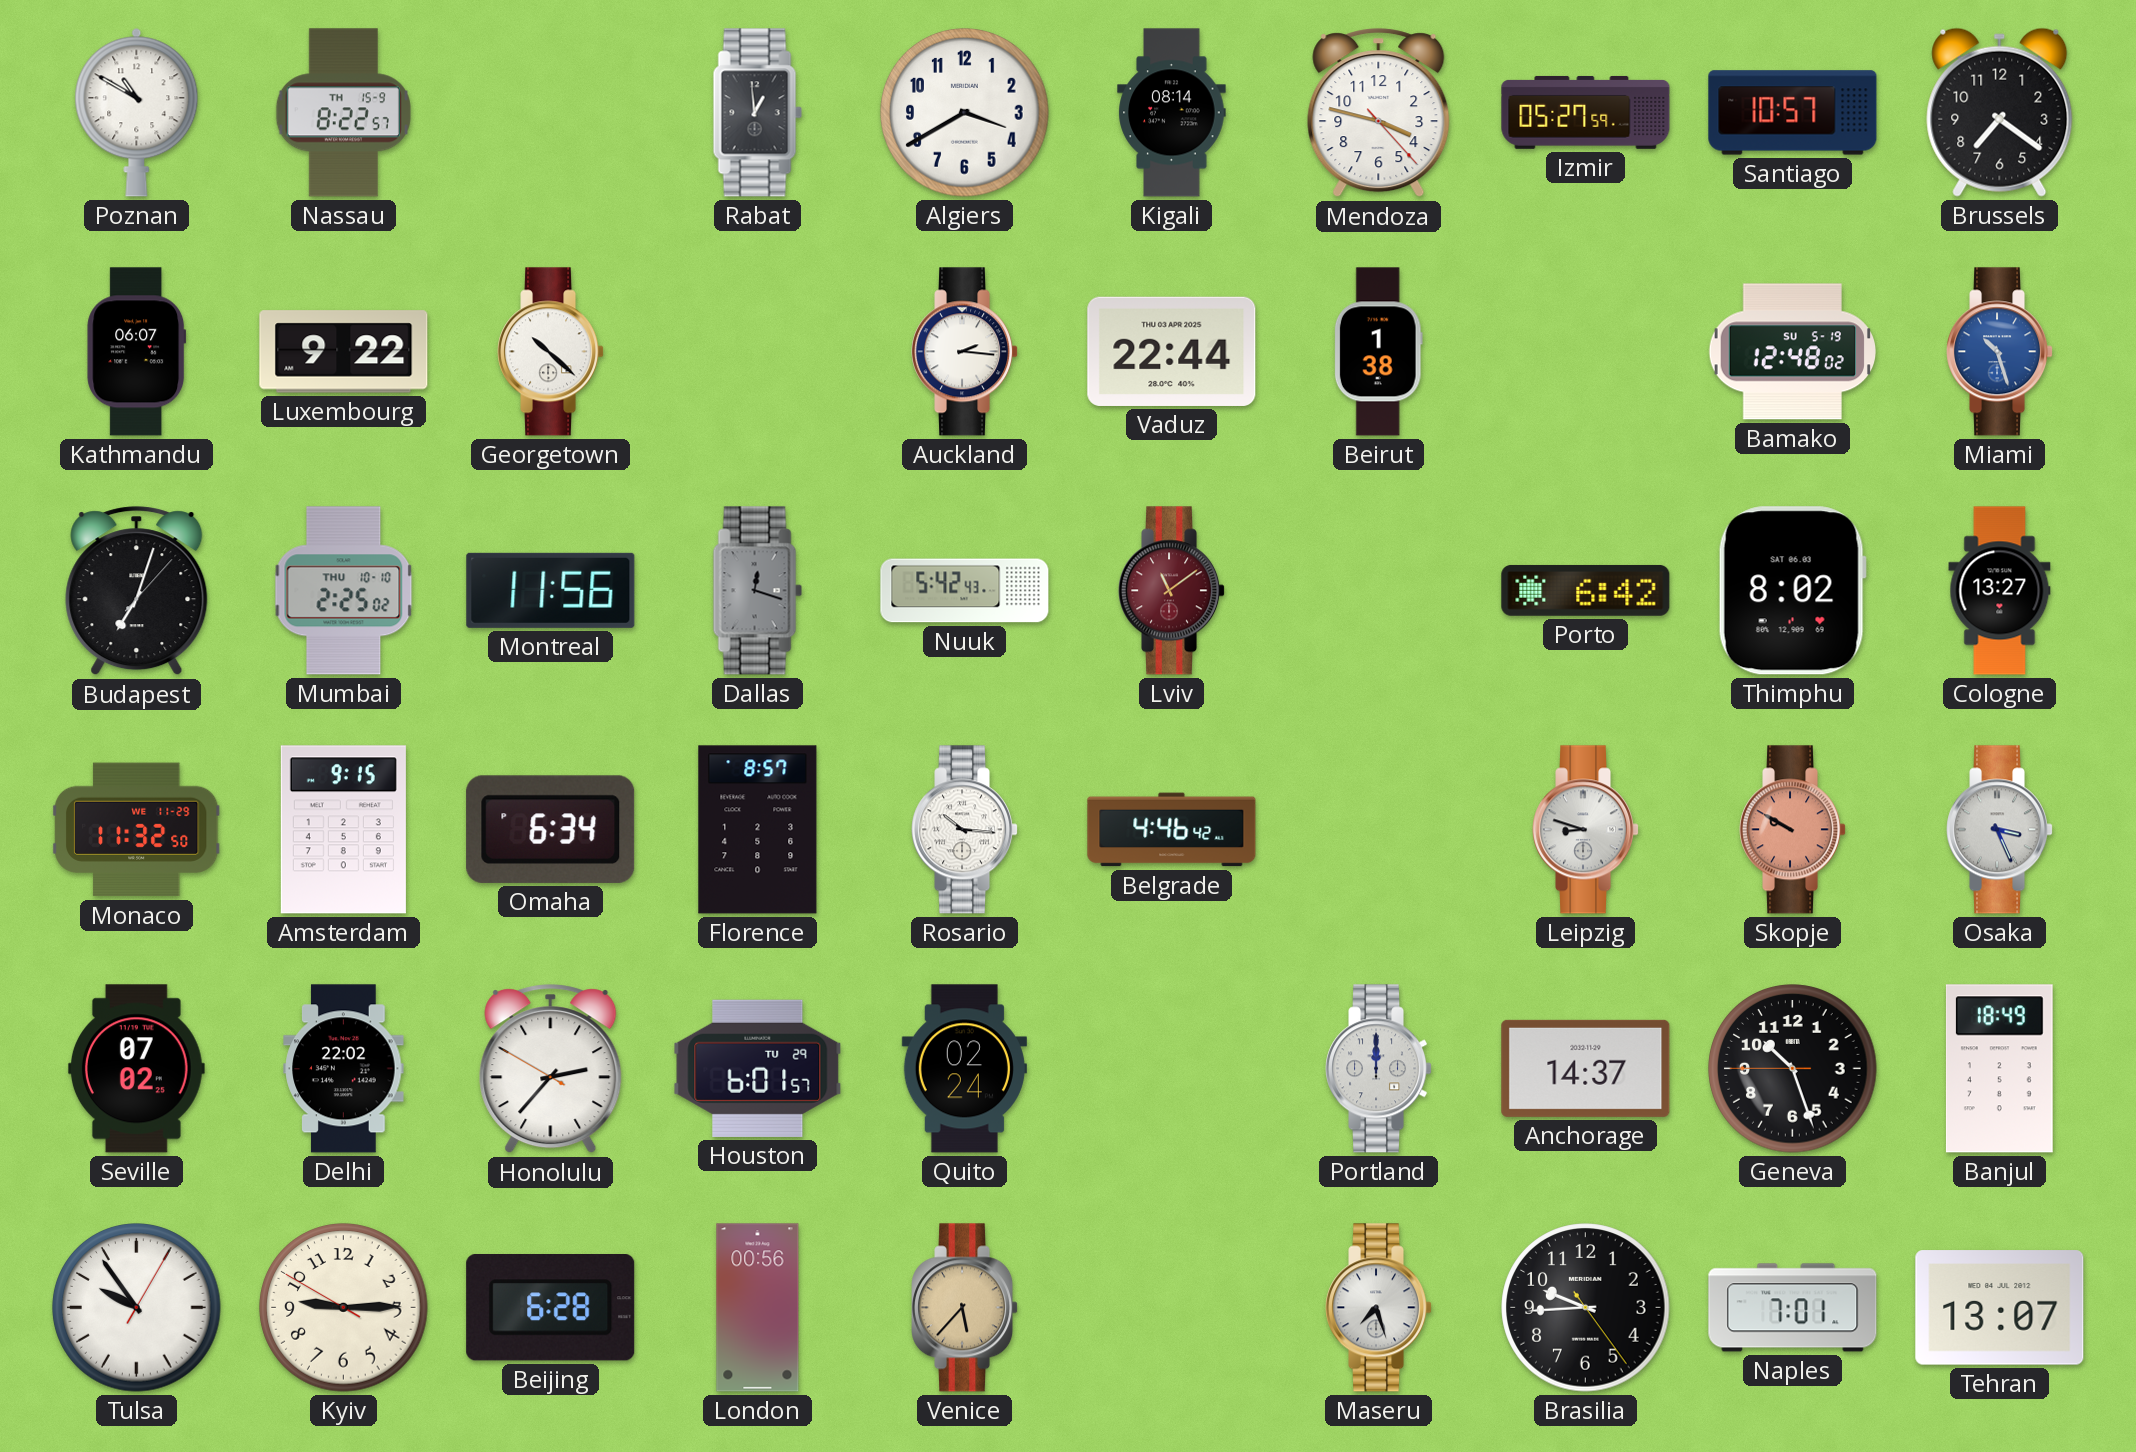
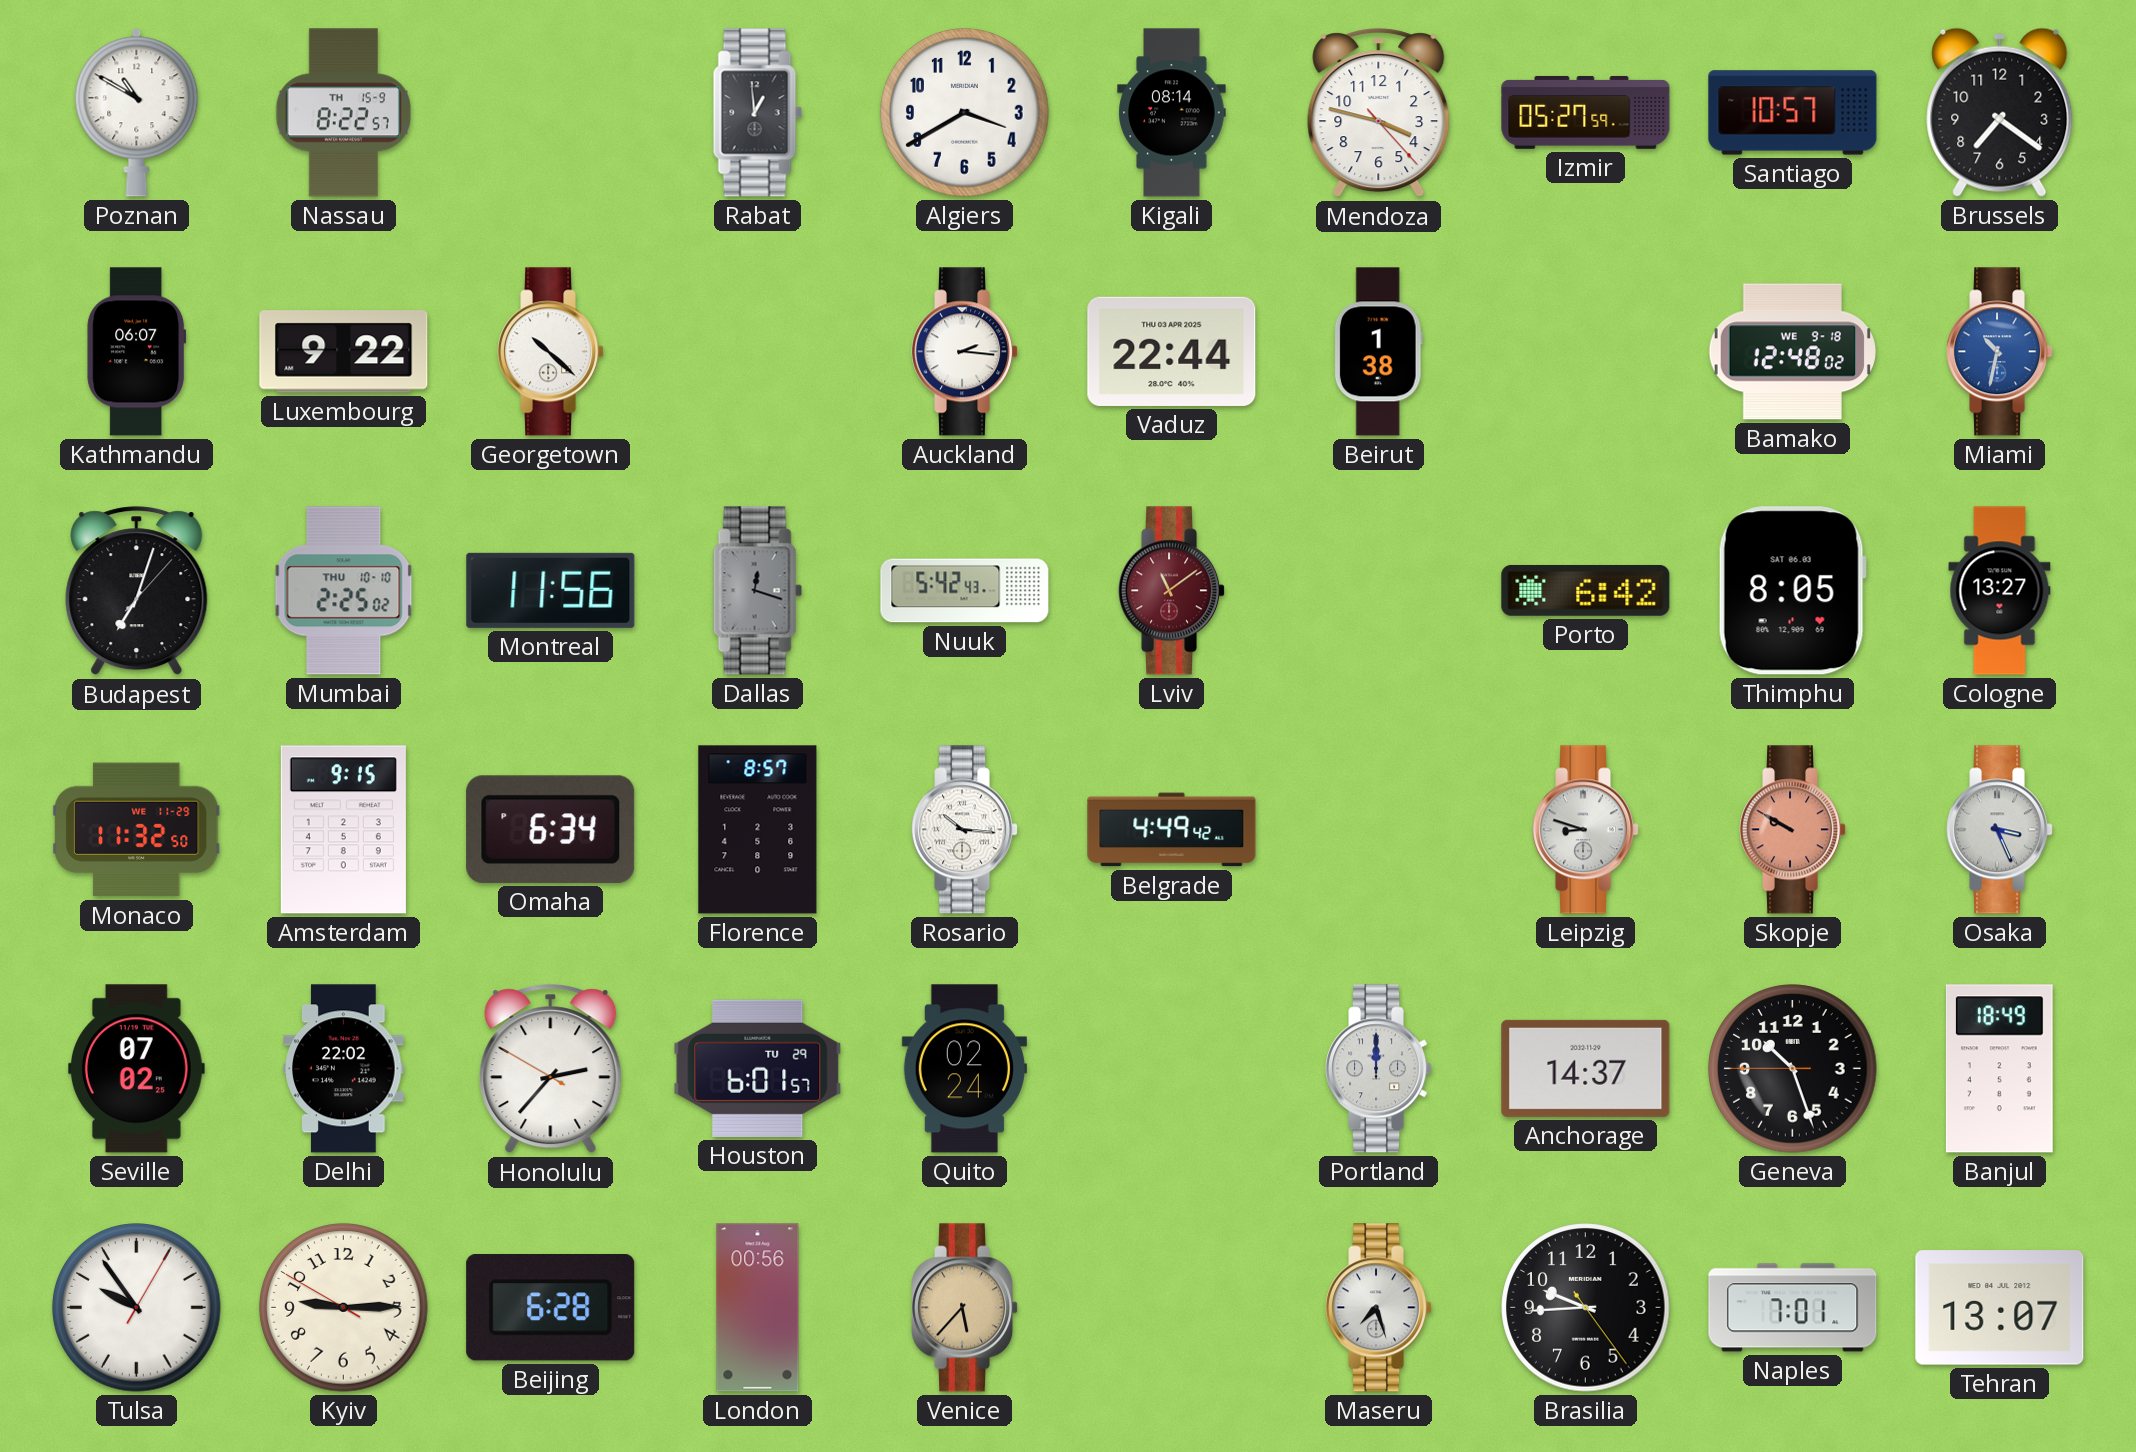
Bamako date: SU 5-19 -> WE 9-18
Miami: 10:27 -> 10:32
Thimphu: 8:02 -> 8:05
Belgrade: 4:46 -> 4:49
